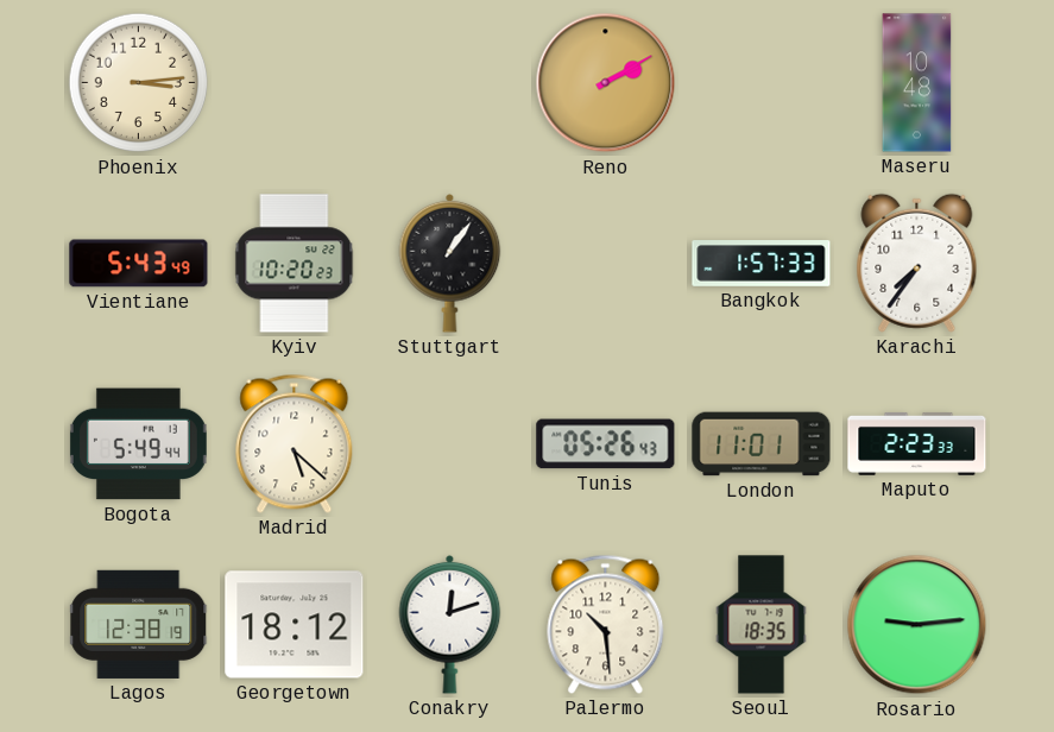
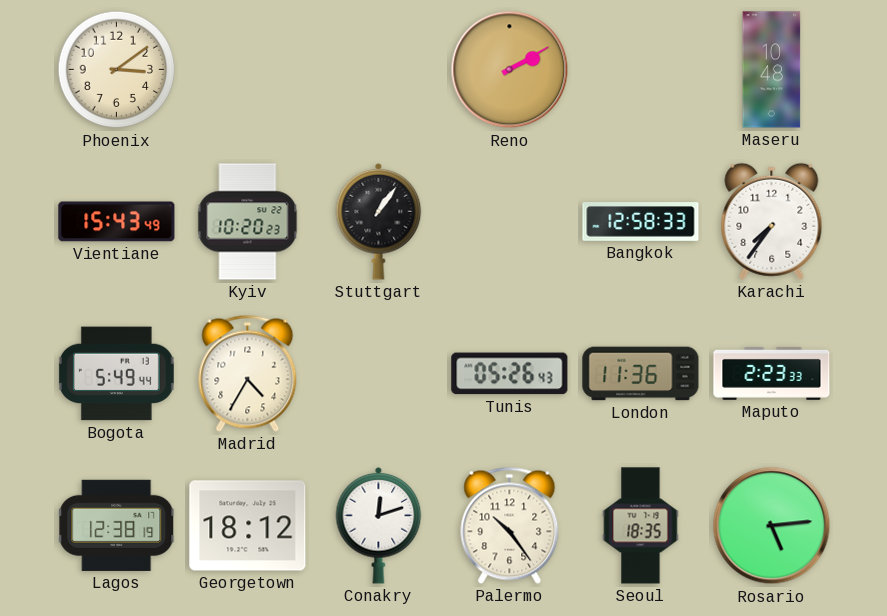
Phoenix: 3:14 -> 3:09
Vientiane: 5:43 -> 15:43
Bangkok: 1:57 -> 12:58
Madrid: 5:22 -> 4:35
London: 11:01 -> 11:36
Palermo: 10:29 -> 10:24
Rosario: 9:14 -> 5:14
